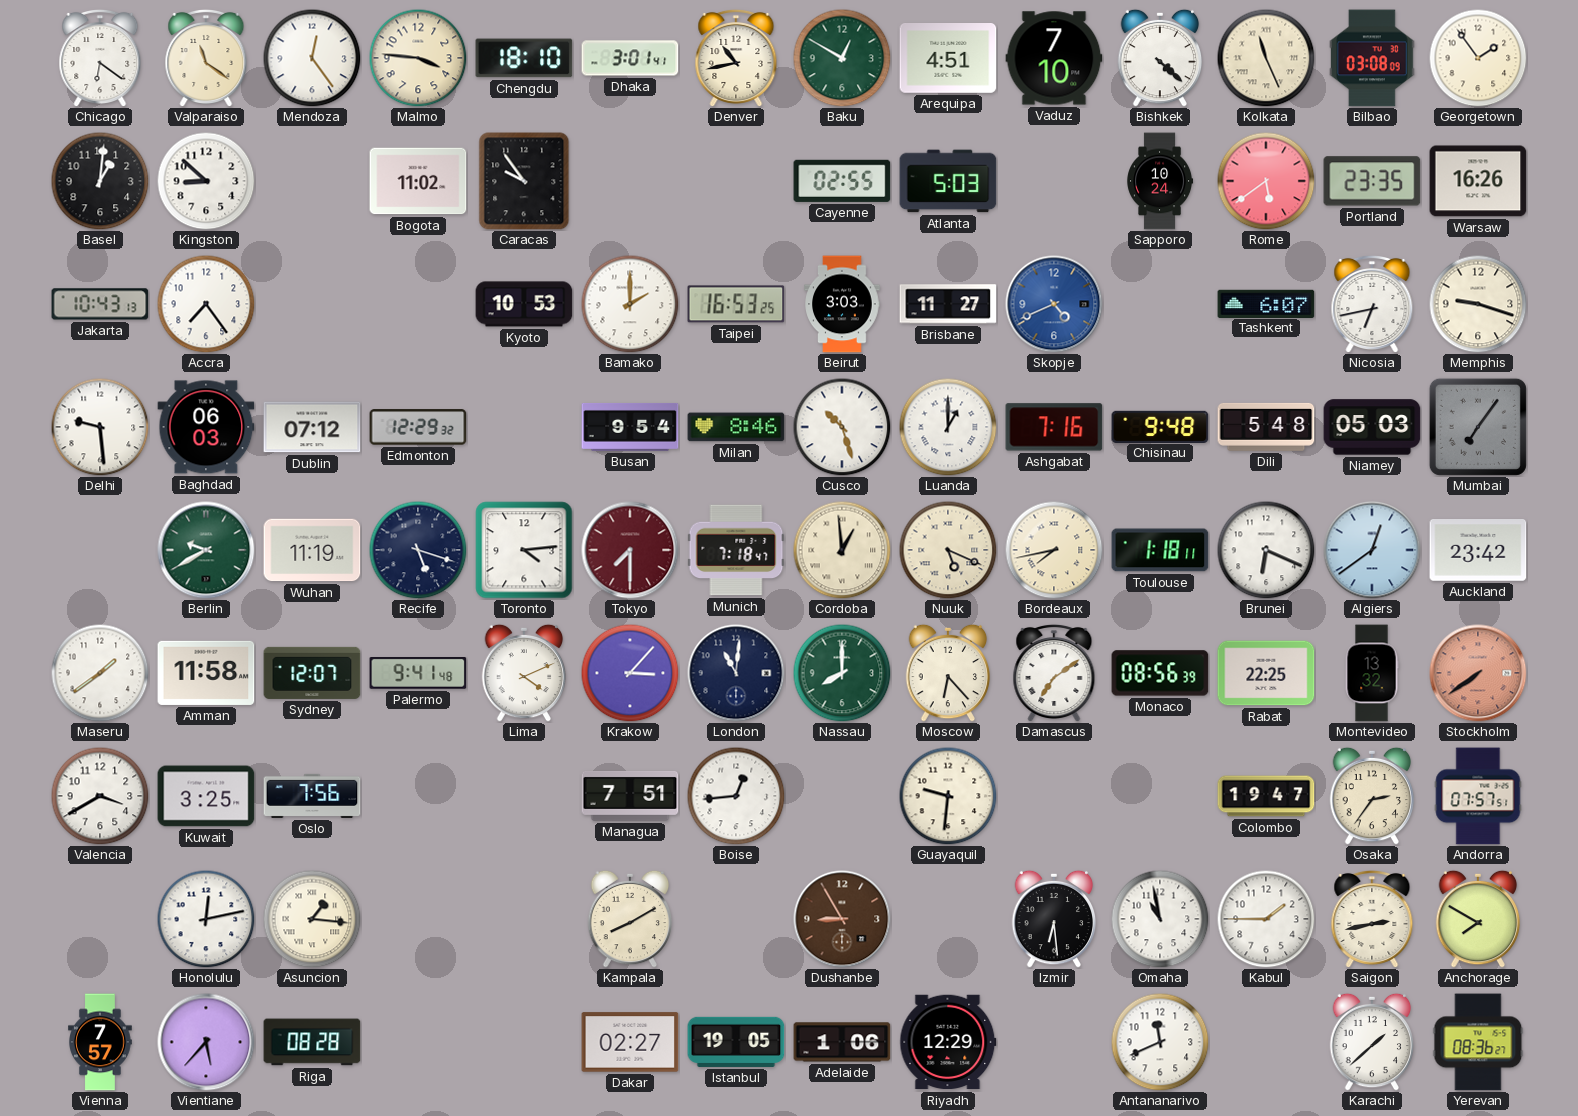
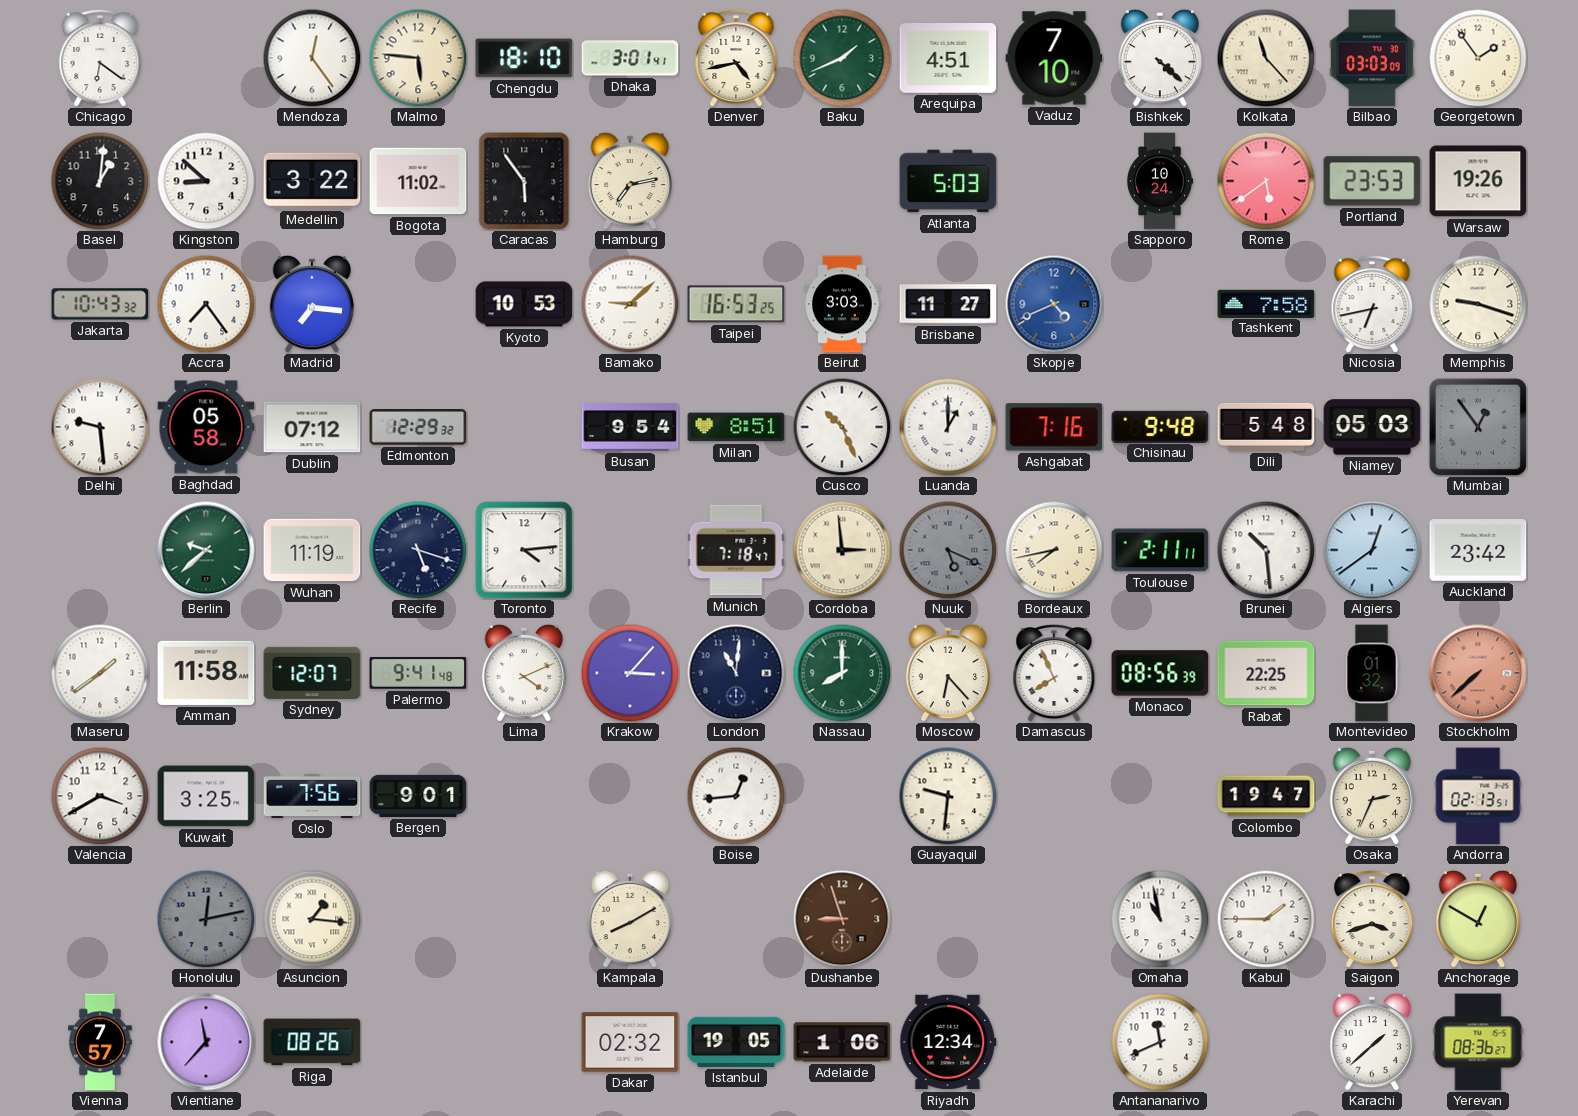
Valparaiso: 11:21 -> none
Malmo: 3:46 -> 5:46
Denver: 10:43 -> 4:43
Baku: 12:50 -> 1:41
Kolkata: 11:26 -> 11:23
Bilbao: 03:08 -> 03:03
Medellin: none -> 3:22
Caracas: 9:54 -> 5:54
Hamburg: none -> 7:13
Cayenne: 02:55 -> none
Portland: 23:35 -> 23:53
Warsaw: 16:26 -> 19:26
Jakarta: 10:43:13 -> 10:43:32
Madrid: none -> 7:16
Bamako: 2:00 -> 9:08
Tashkent: 6:07 -> 7:58
Baghdad: 06:03 -> 05:58
Milan: 8:46 -> 8:51
Cusco: 10:27 -> 10:26
Mumbai: 7:06 -> 12:54
Berlin: 9:40 -> 9:38
Tokyo: 7:30 -> none
Cordoba: 12:59 -> 2:59
Nuuk dial: cream -> grey
Toulouse: 1:18 -> 2:11
Brunei: 6:19 -> 10:29
Damascus: 7:09 -> 7:56
Montevideo: 13:32 -> 01:32
Stockholm: 7:39 -> 7:38
Bergen: none -> 9:01
Managua: 7:51 -> none
Osaka: 2:36 -> 2:34
Andorra: 07:57 -> 02:13
Honolulu dial: white -> grey
Dushanbe: 8:55 -> 8:57
Izmir: 6:29 -> none
Saigon: 2:43 -> 3:42
Anchorage: 7:50 -> 12:50
Vientiane: 5:37 -> 11:37
Riga: 08:28 -> 08:26
Dakar: 02:27 -> 02:32
Riyadh: 12:29 -> 12:34
